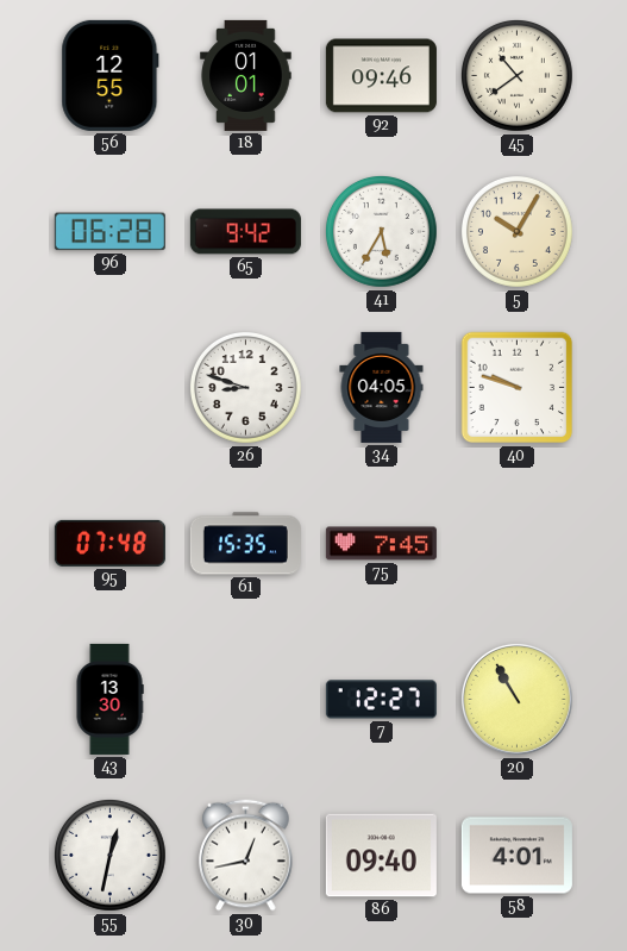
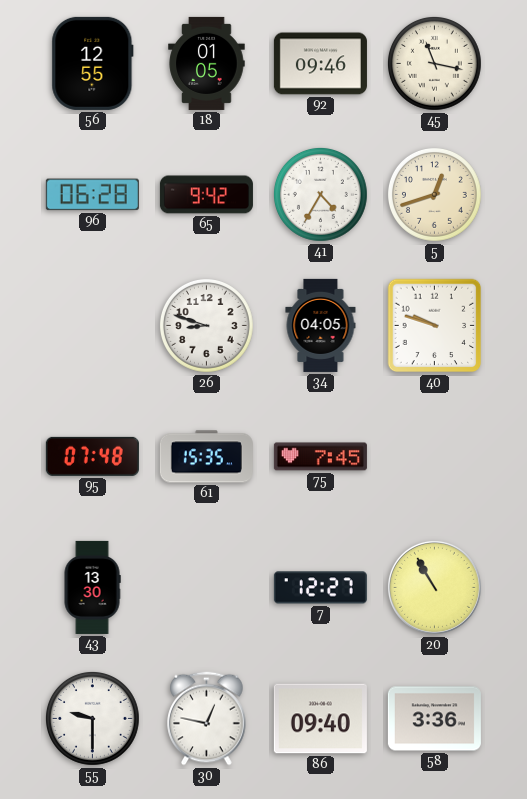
18: 01:01 -> 01:05
45: 10:39 -> 11:17
41: 5:35 -> 4:35
5: 10:05 -> 12:42
55: 12:32 -> 9:30
30: 12:43 -> 12:47
58: 4:01 -> 3:36
